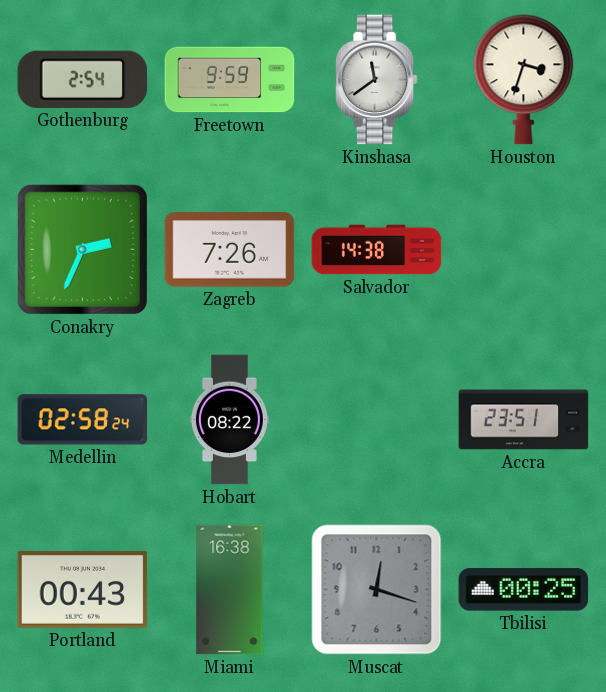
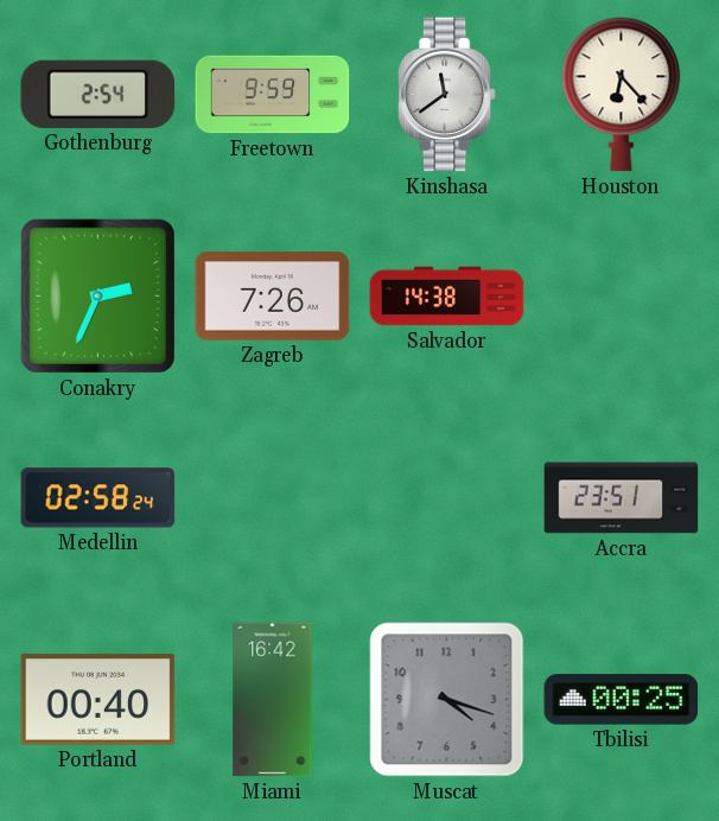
Houston: 3:33 -> 6:23
Hobart: 08:22 -> none
Portland: 00:43 -> 00:40
Miami: 16:38 -> 16:42
Muscat: 12:18 -> 4:18
